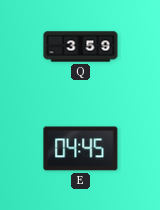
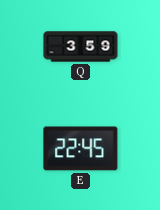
E: 04:45 -> 22:45
